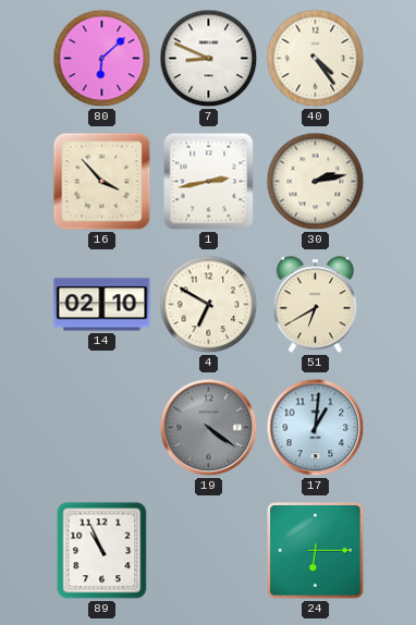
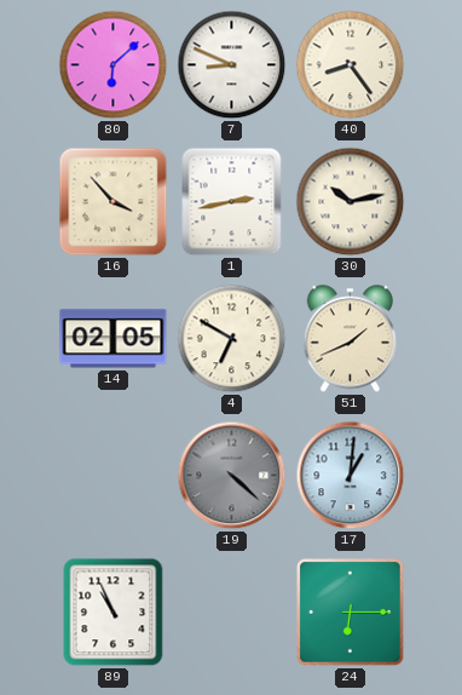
40: 4:24 -> 8:24
30: 2:13 -> 10:13
14: 02:10 -> 02:05
51: 6:40 -> 1:41
19: 4:21 -> 4:22
